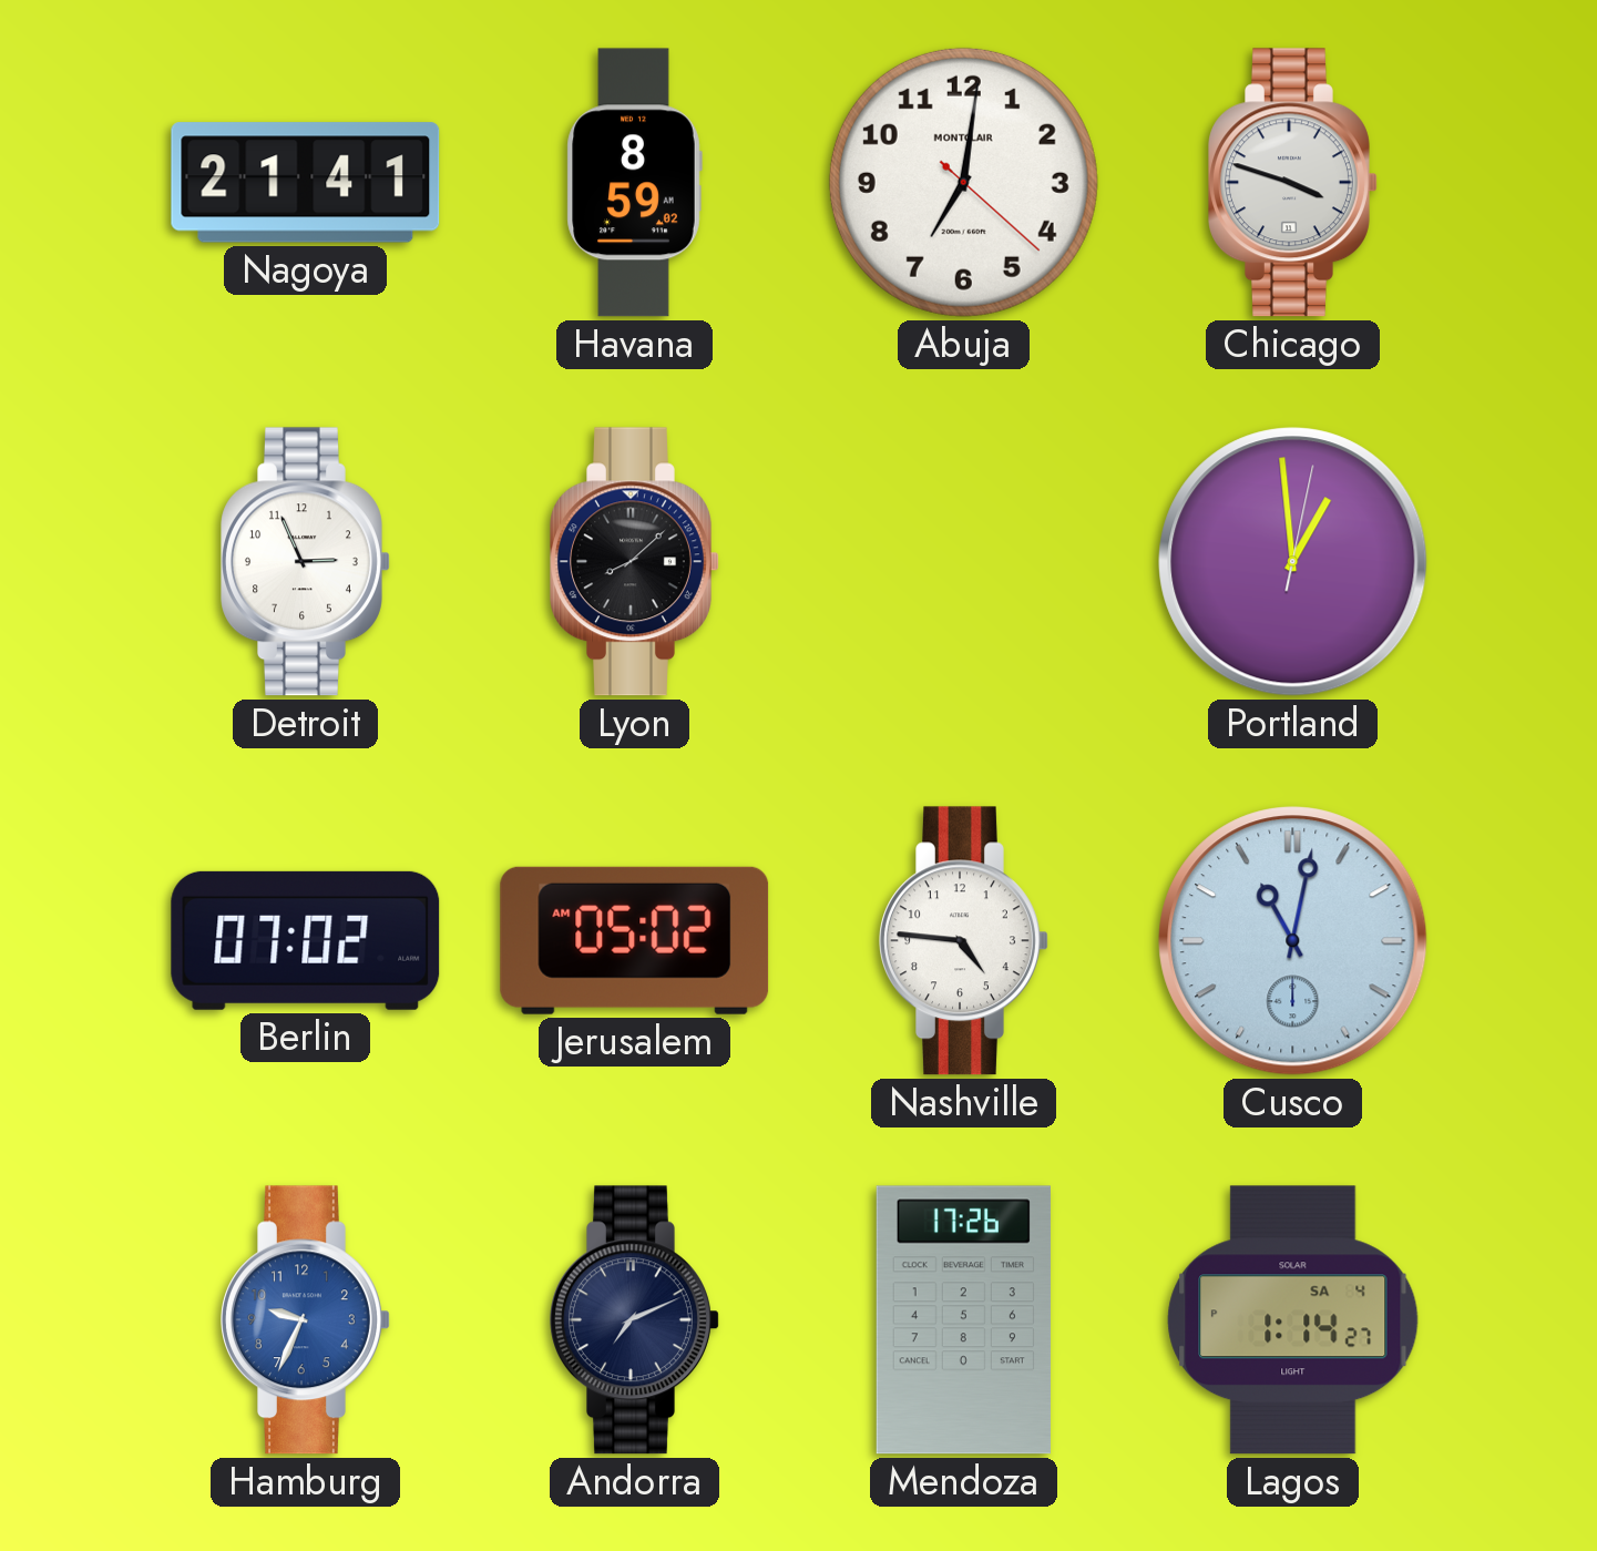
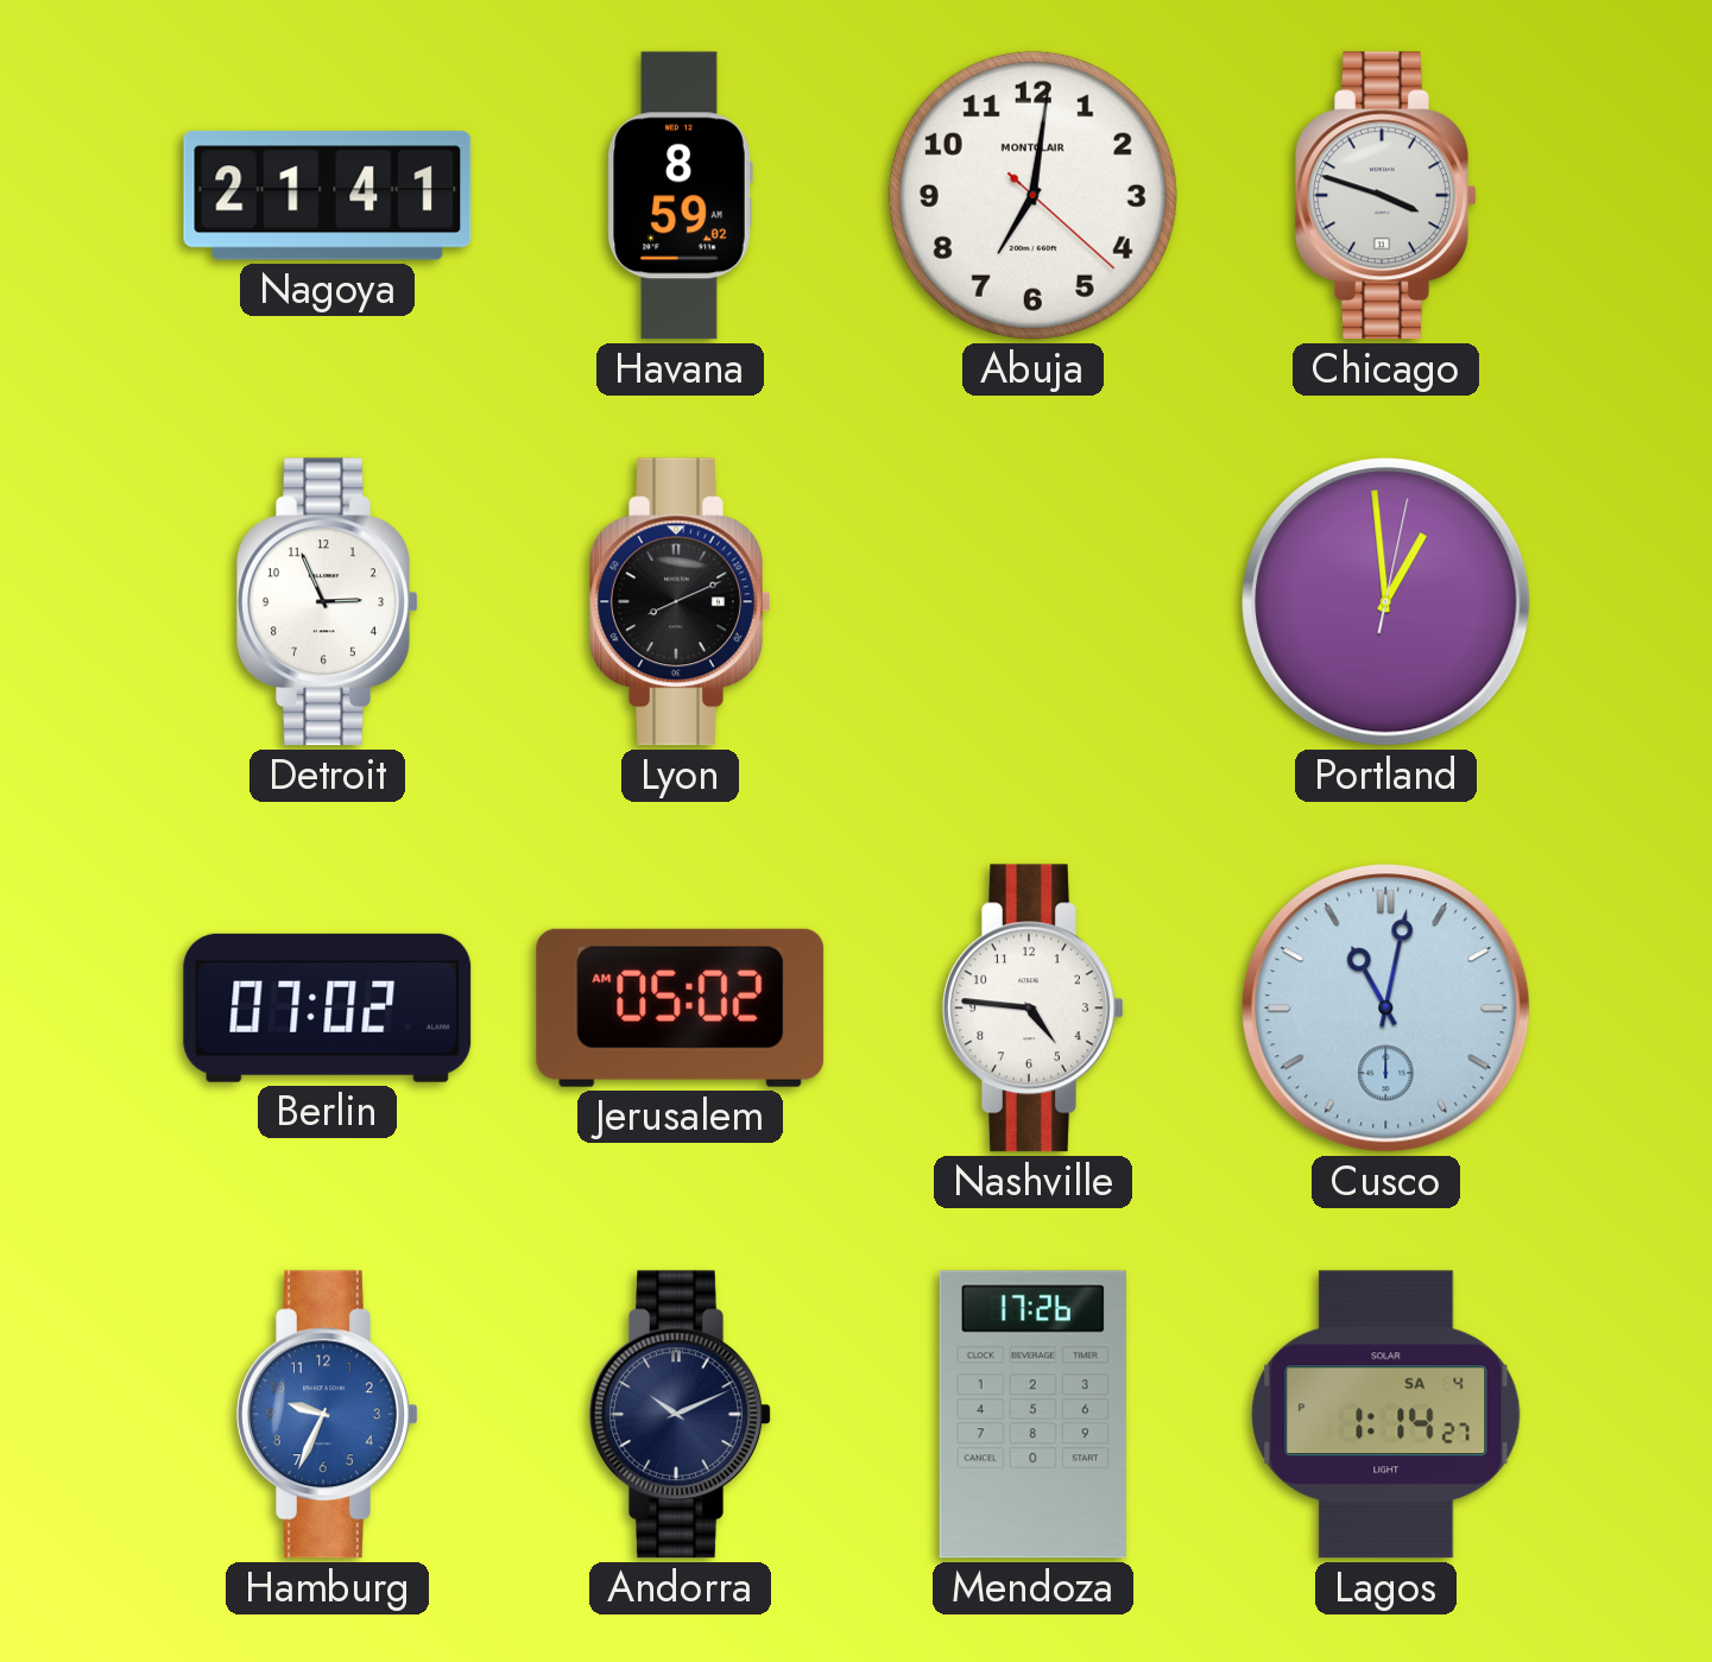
Lyon: 8:08 -> 8:11
Andorra: 7:11 -> 10:11
